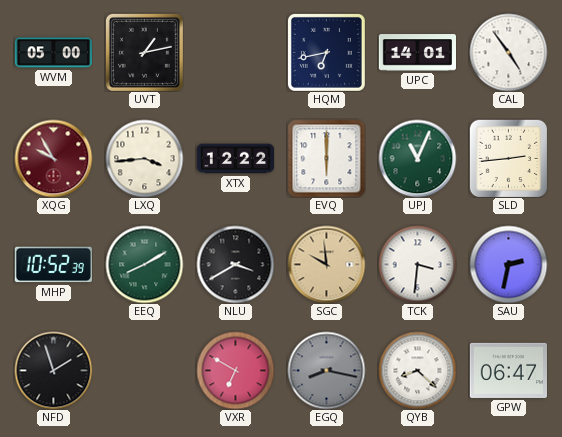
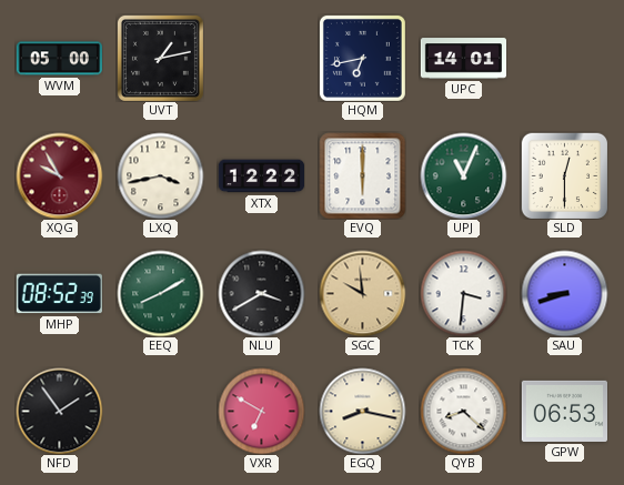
CAL: 4:54 -> none
LXQ: 3:44 -> 3:43
SLD: 2:44 -> 12:30
MHP: 10:52 -> 08:52
SAU: 2:32 -> 8:42
NFD: 1:57 -> 1:54
EGQ dial: grey -> cream
GPW: 06:47 -> 06:53
